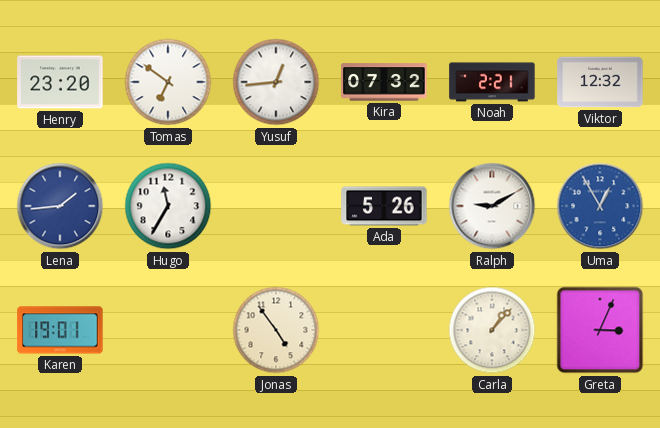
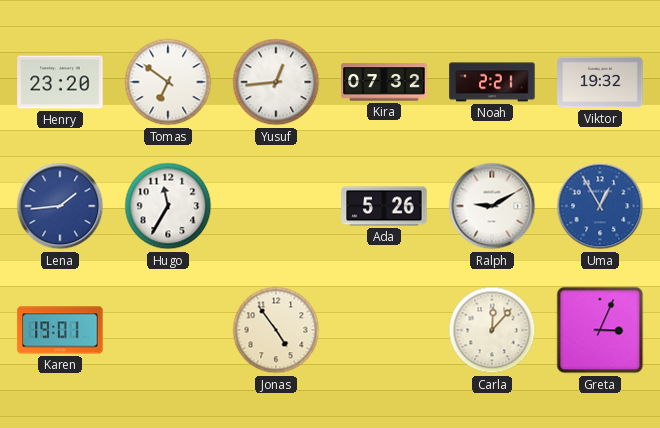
Viktor: 12:32 -> 19:32
Carla: 1:07 -> 12:07
